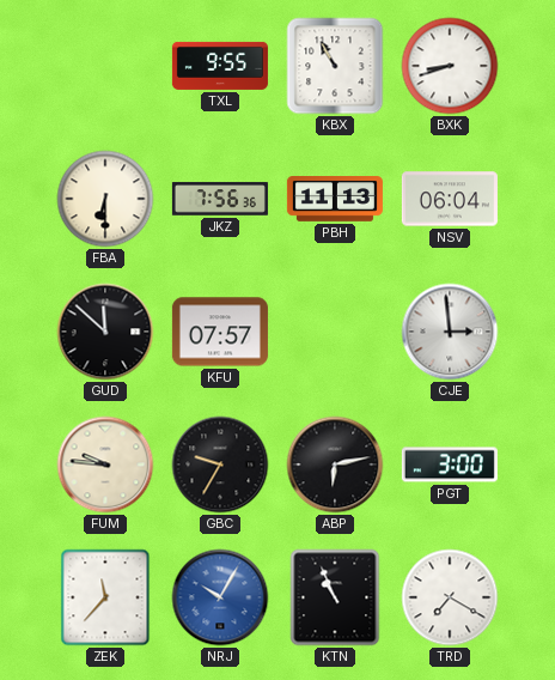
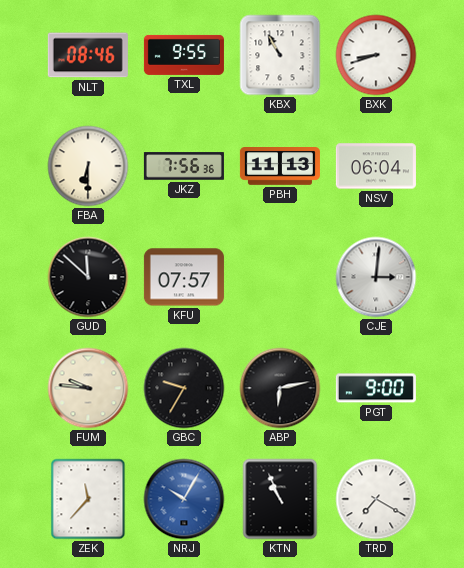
NLT: none -> 08:46
CJE: 2:59 -> 3:01
PGT: 3:00 -> 9:00
